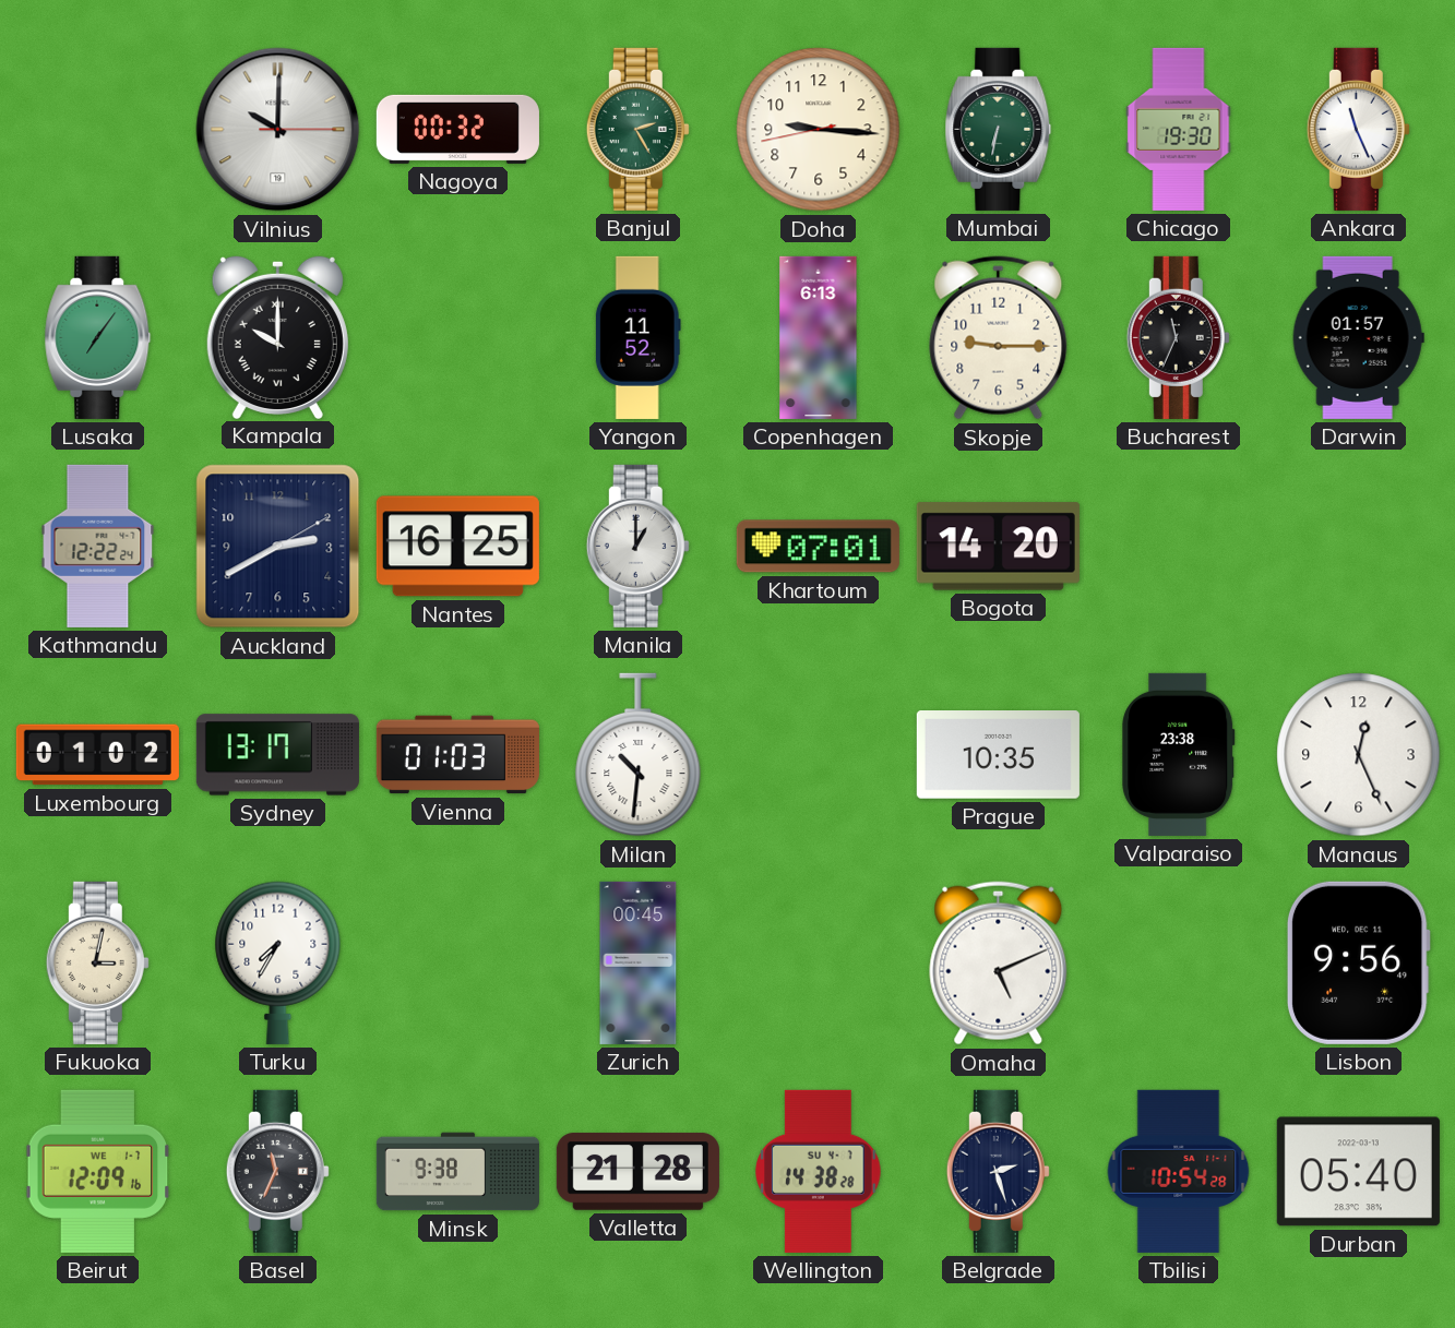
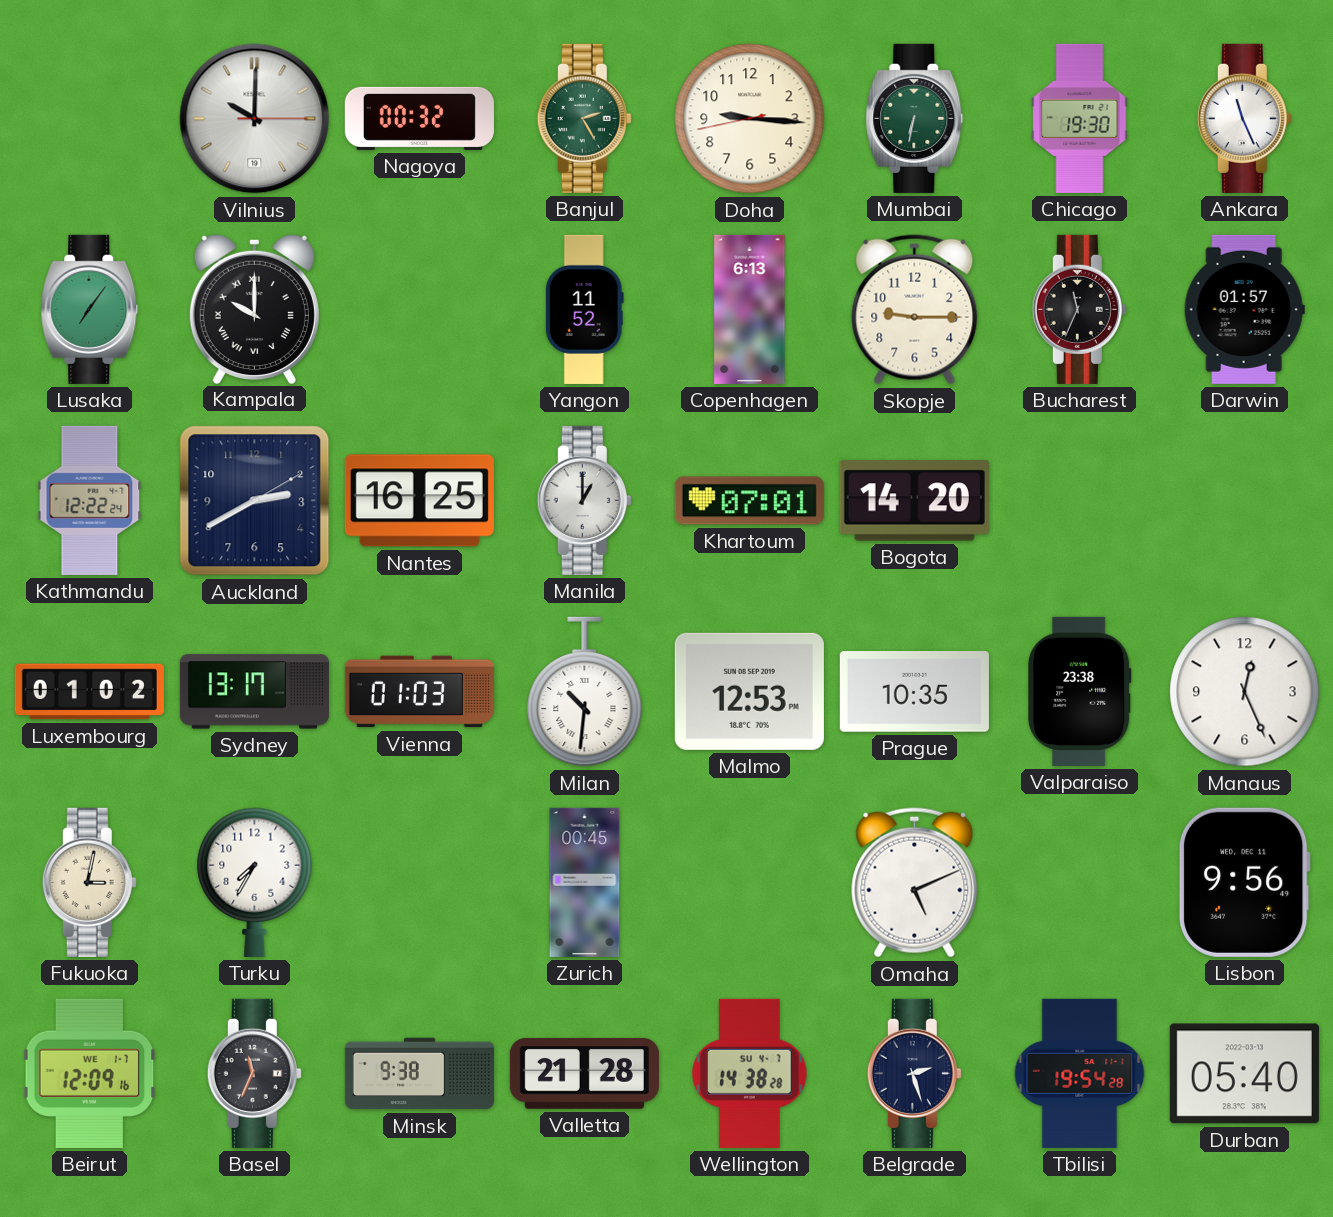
Malmo: none -> 12:53
Tbilisi: 10:54 -> 19:54
